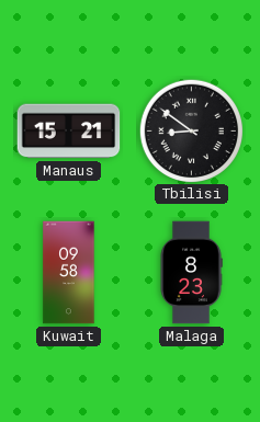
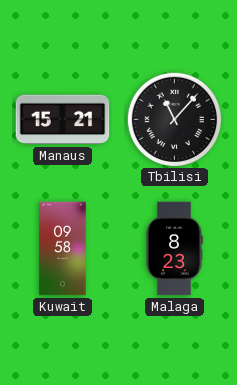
Tbilisi: 8:51 -> 11:07
